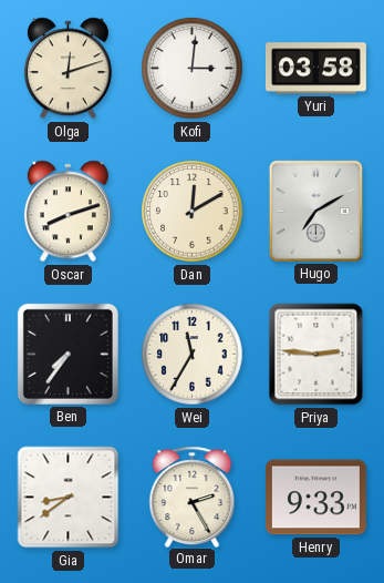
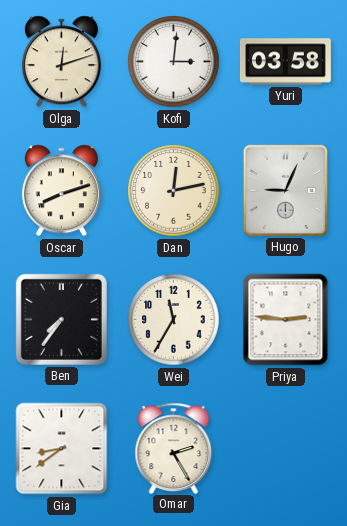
Dan: 12:10 -> 12:13
Hugo: 7:10 -> 9:04
Henry: 9:33 -> none
